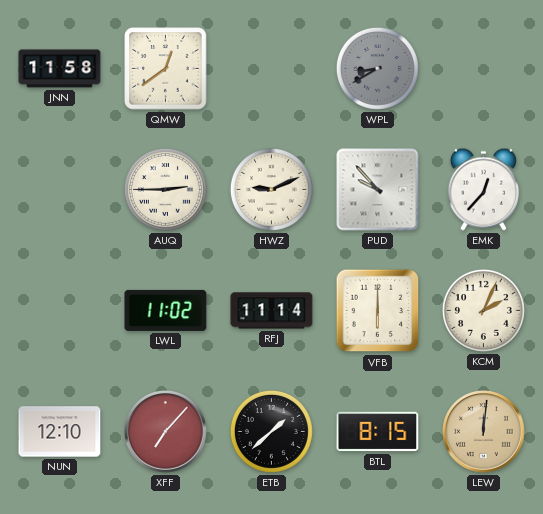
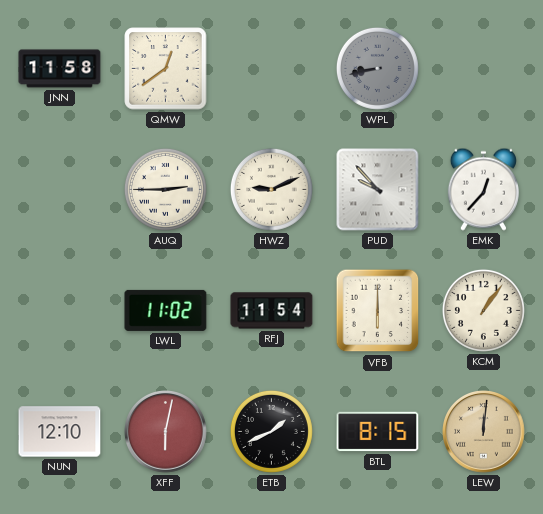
WPL: 8:40 -> 8:43
RFJ: 11:14 -> 11:54
KCM: 2:04 -> 1:06
XFF: 7:07 -> 6:02
ETB: 1:38 -> 1:41
